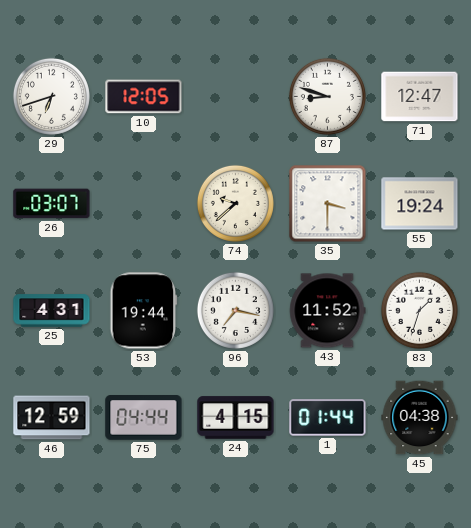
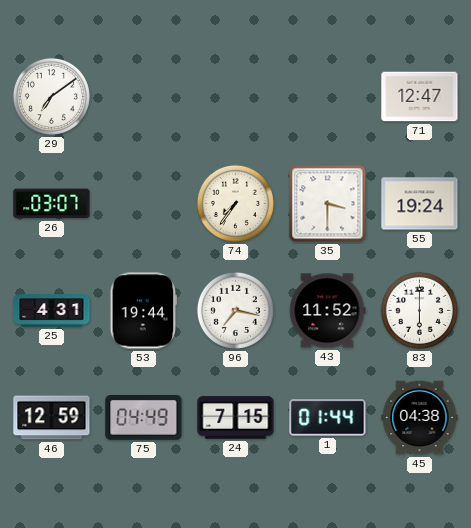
29: 6:42 -> 7:09
10: 12:05 -> none
87: 8:48 -> none
74: 9:38 -> 7:36
83: 1:33 -> 6:00
75: 04:44 -> 04:49
24: 4:15 -> 7:15
